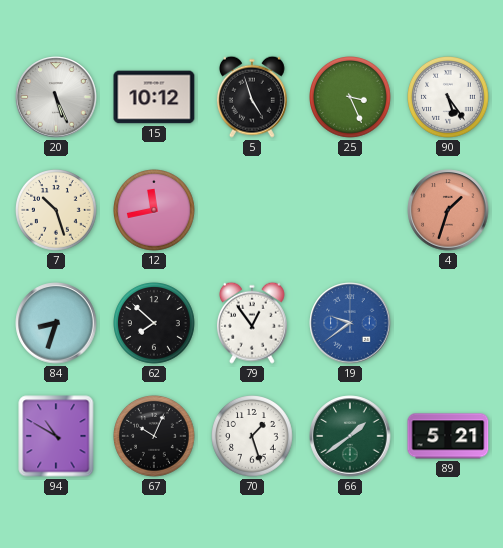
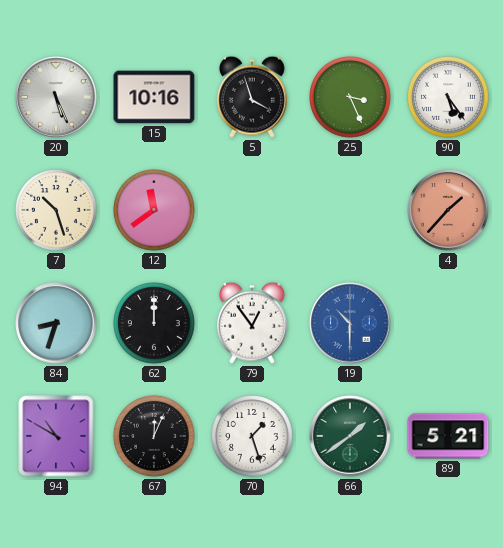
15: 10:12 -> 10:16
5: 4:57 -> 3:57
12: 11:43 -> 11:39
4: 1:33 -> 1:37
62: 7:52 -> 12:00
19: 9:39 -> 10:30
67: 10:04 -> 12:04
